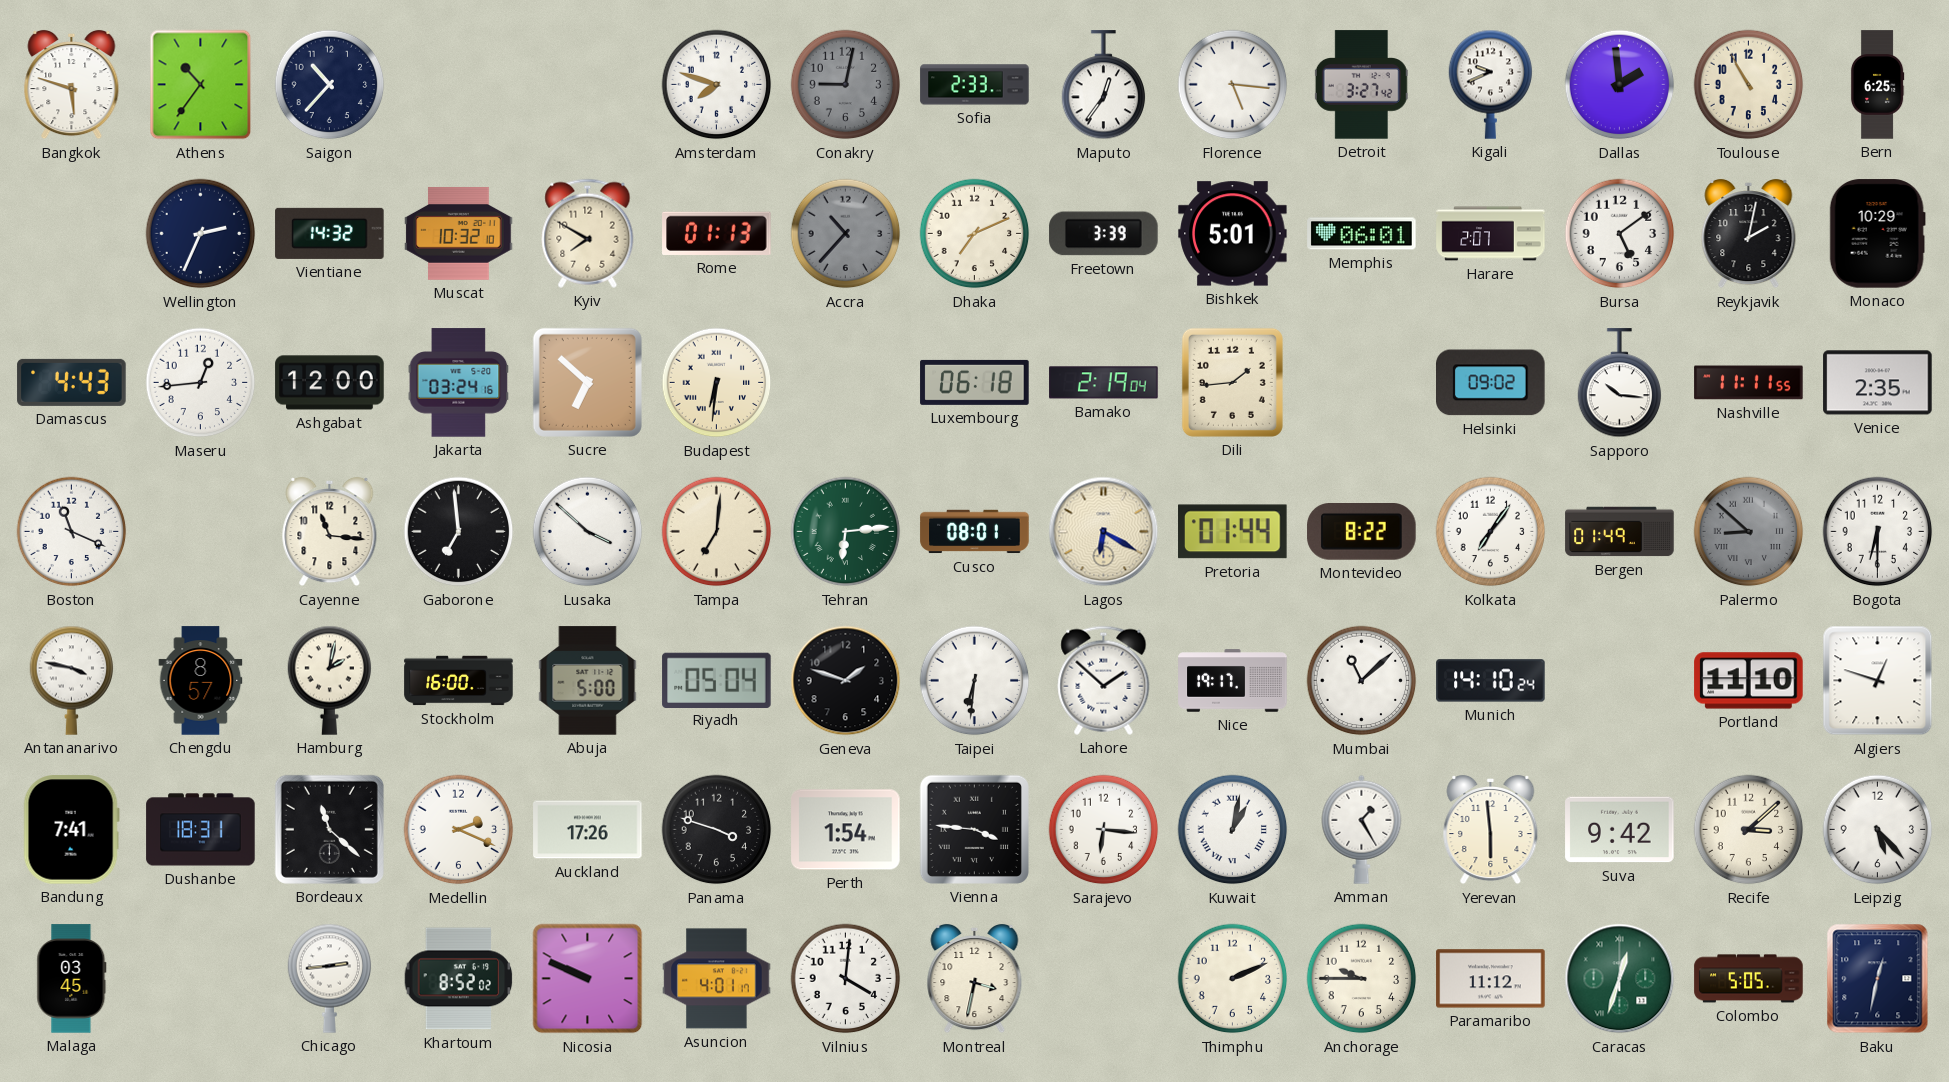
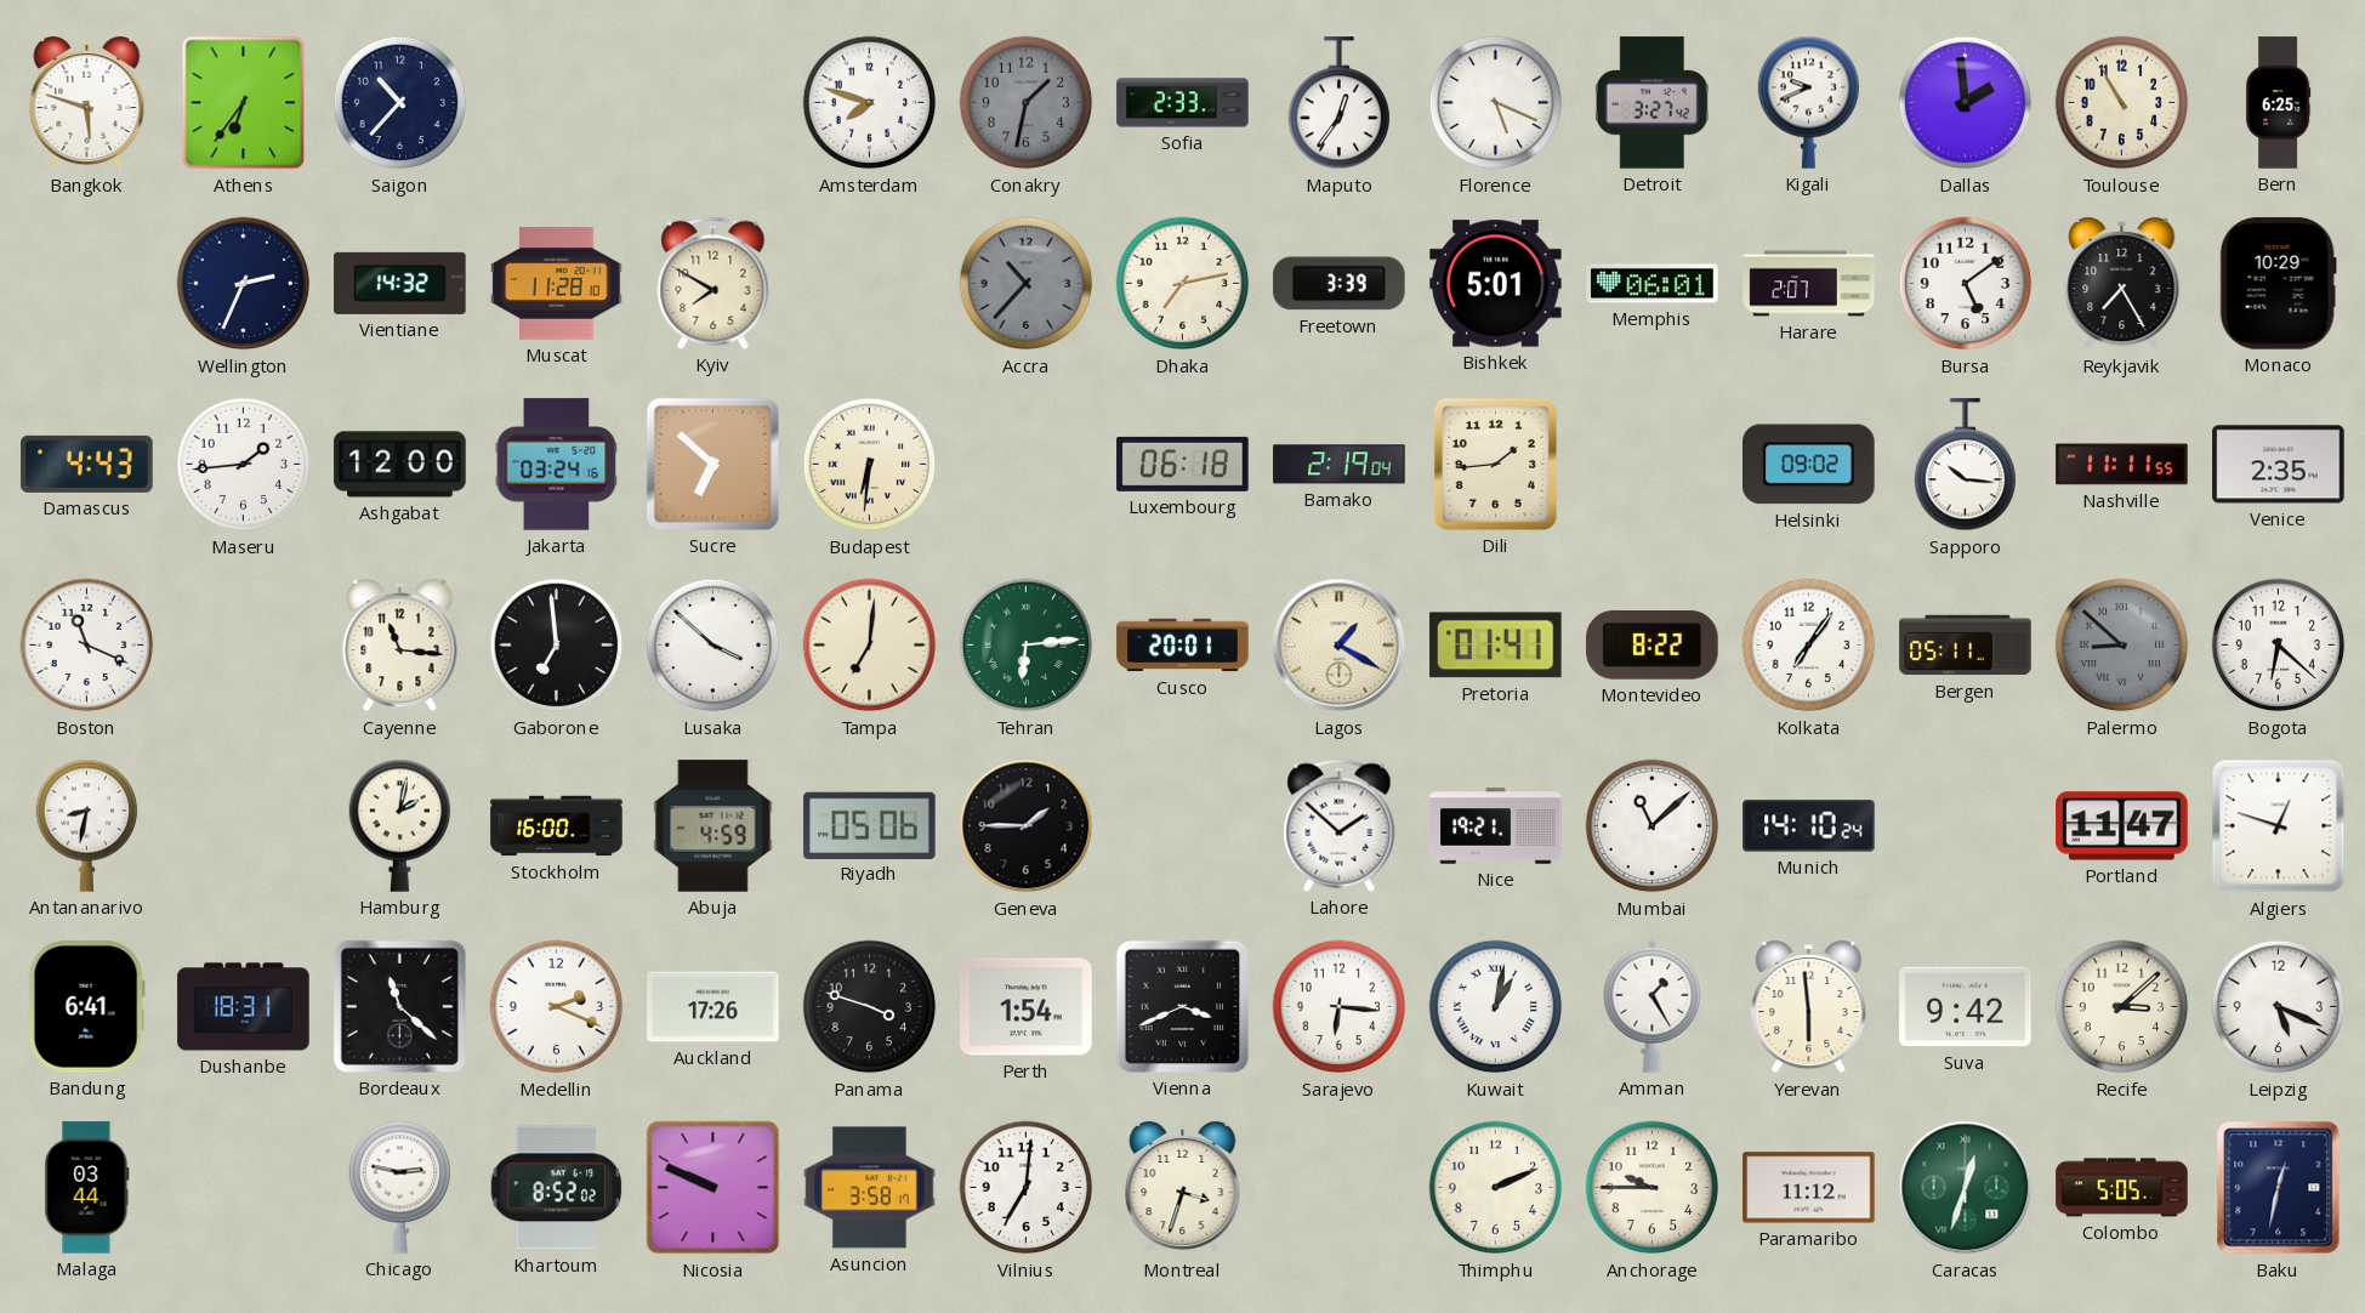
Athens: 10:36 -> 6:36
Conakry: 9:02 -> 1:32
Florence: 5:16 -> 5:19
Muscat: 10:32 -> 11:28
Rome: 01:13 -> none
Dhaka: 7:11 -> 7:13
Reykjavik: 2:02 -> 7:25
Maseru: 12:44 -> 1:44
Cusco: 08:01 -> 20:01
Lagos: 6:20 -> 1:20
Pretoria: 01:44 -> 01:41
Bergen: 01:49 -> 05:11
Bogota: 6:30 -> 6:22
Antananarivo: 3:47 -> 8:32
Chengdu: 8:57 -> none
Abuja: 5:00 -> 4:59
Riyadh: 05:04 -> 05:06
Geneva: 1:48 -> 1:45
Taipei: 6:31 -> none
Nice: 19:17 -> 19:21
Portland: 11:10 -> 11:47
Bandung: 7:41 -> 6:41
Vienna: 3:46 -> 3:41
Leipzig: 5:23 -> 5:19
Malaga: 03:45 -> 03:44
Chicago: 2:44 -> 2:47
Asuncion: 4:01 -> 3:58
Vilnius: 4:01 -> 7:01
Montreal: 3:32 -> 3:33
